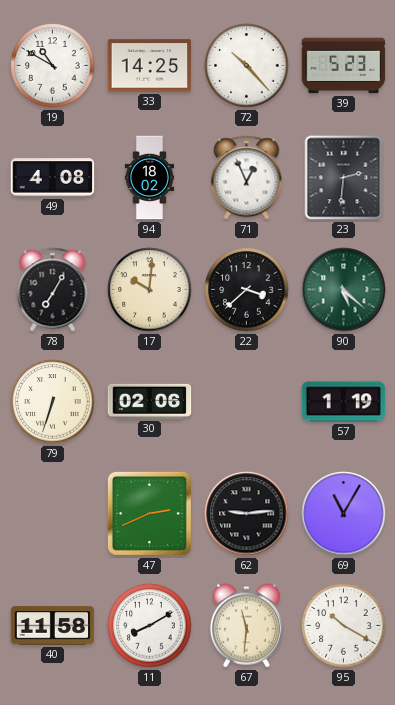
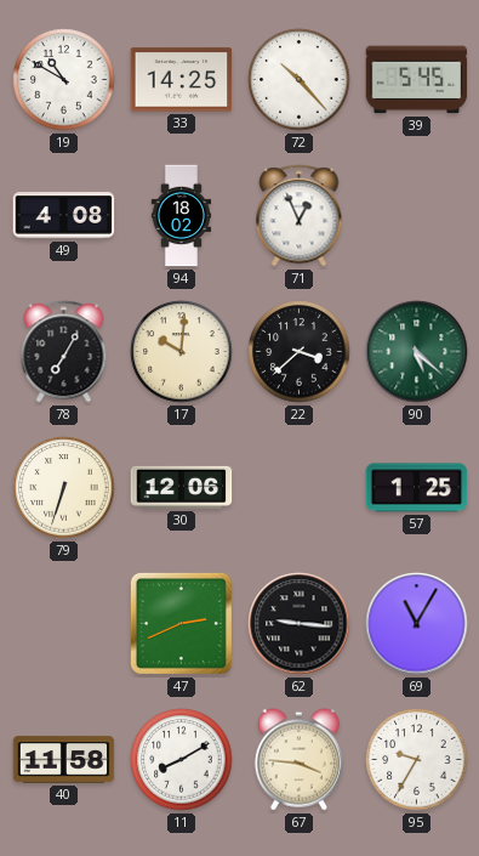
39: 5:23 -> 5:45
23: 2:31 -> none
30: 02:06 -> 12:06
57: 1:19 -> 1:25
62: 9:14 -> 9:16
67: 11:31 -> 3:46
95: 10:20 -> 9:35
